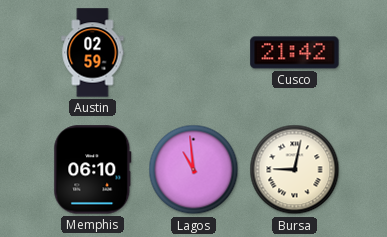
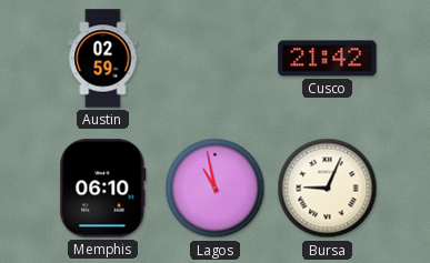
Lagos: 10:59 -> 10:58
Bursa: 9:02 -> 9:04
